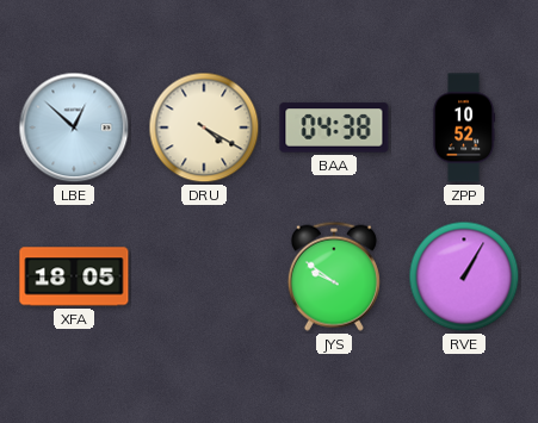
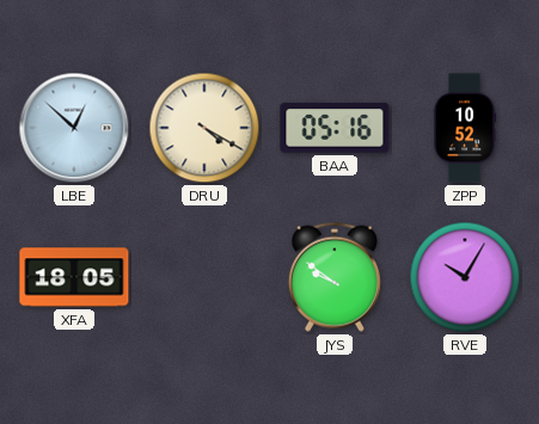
BAA: 04:38 -> 05:16
RVE: 1:05 -> 10:05
